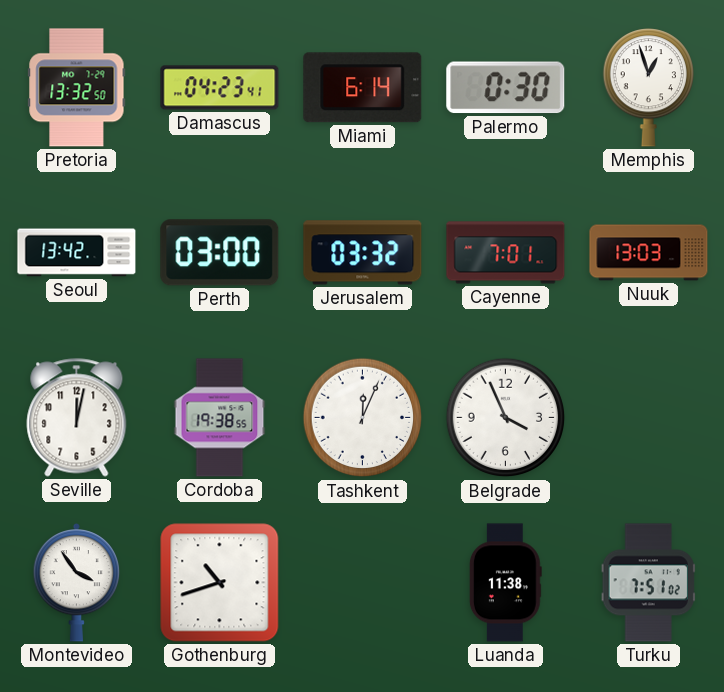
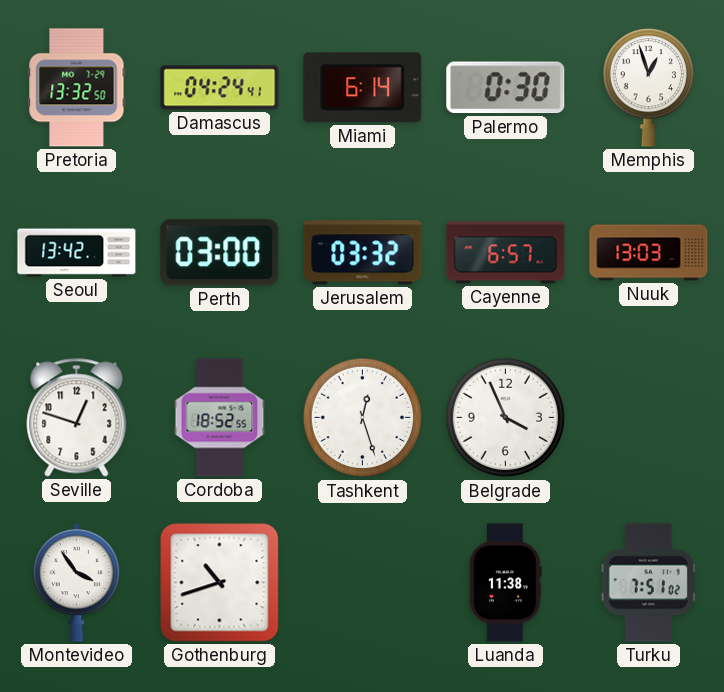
Damascus: 04:23 -> 04:24
Cayenne: 7:01 -> 6:57
Seville: 12:02 -> 12:48
Cordoba: 19:38 -> 18:52
Tashkent: 12:04 -> 12:27
